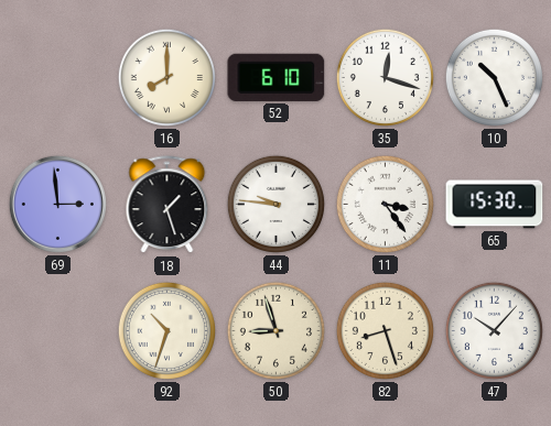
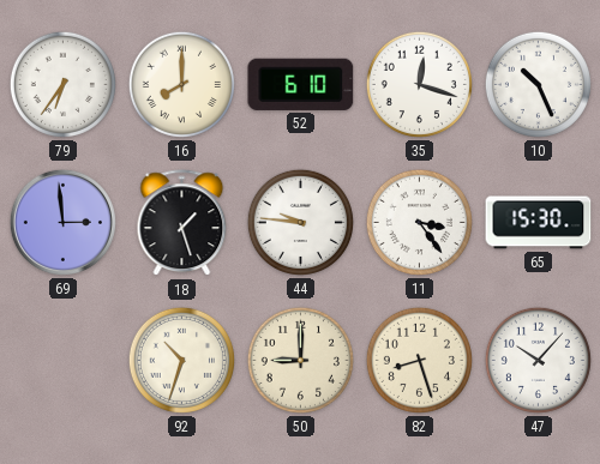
79: none -> 6:36
50: 8:57 -> 9:00
